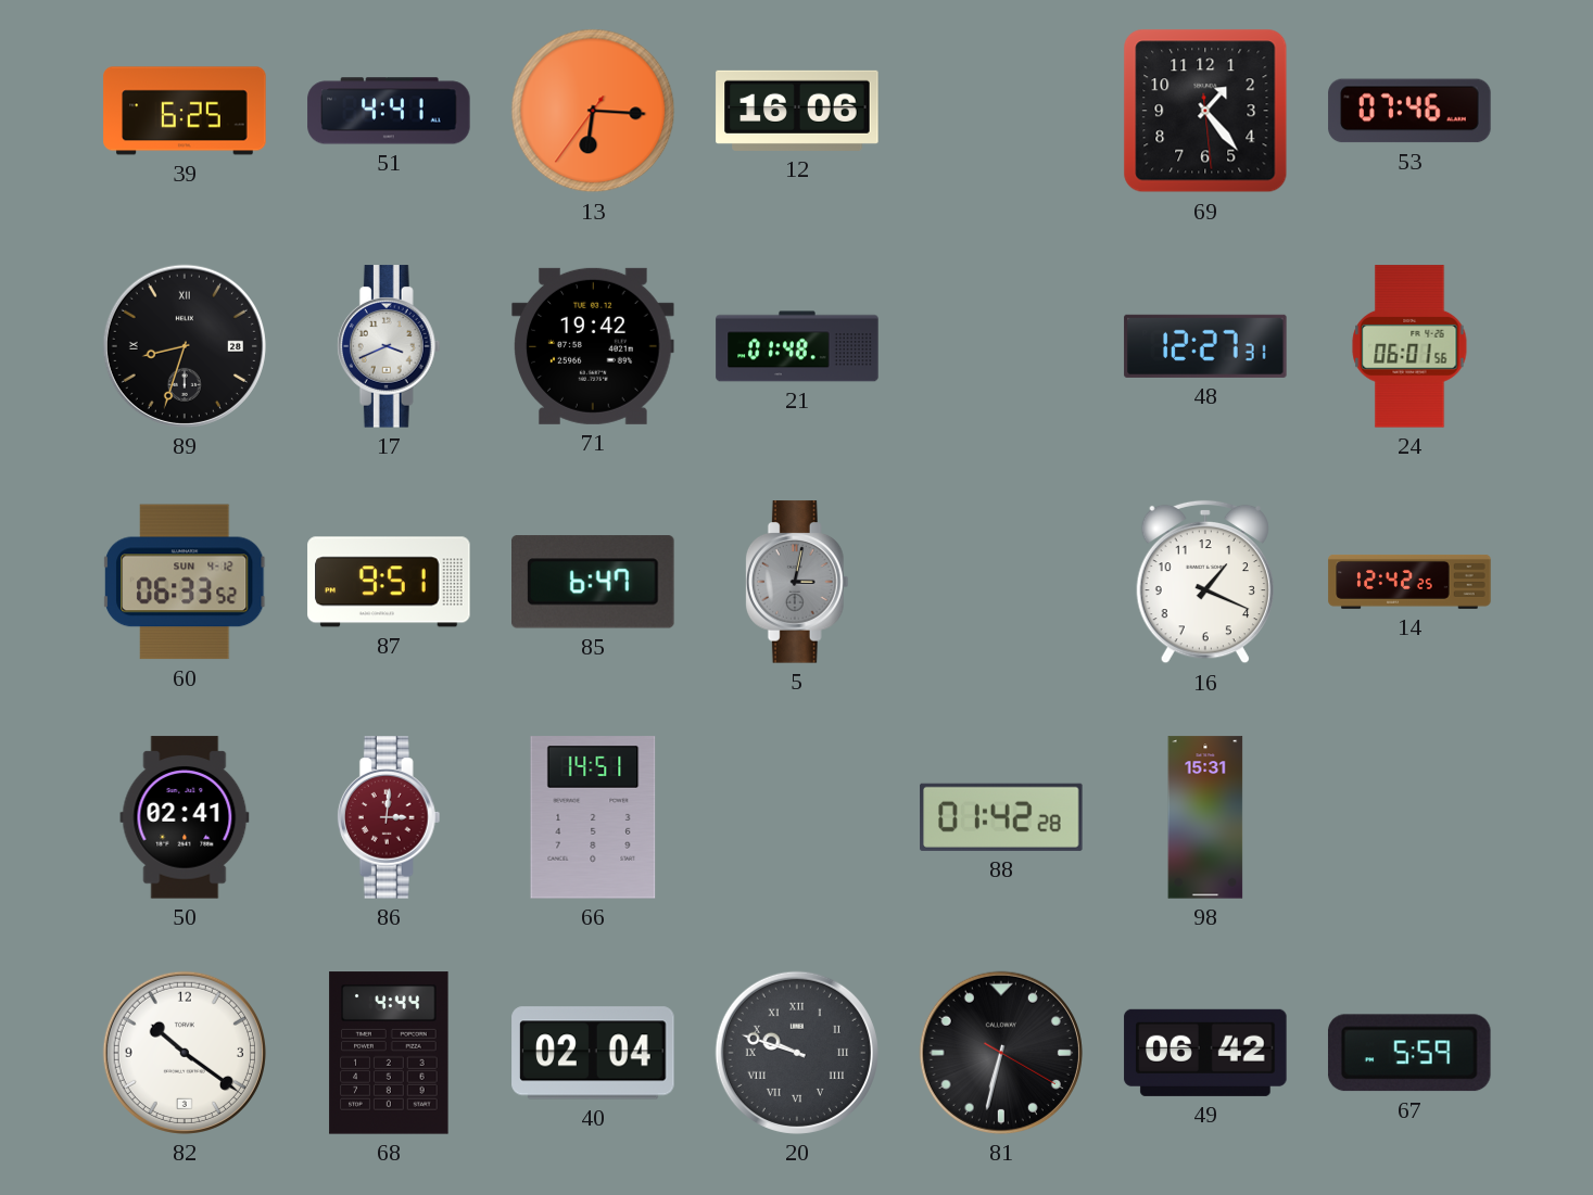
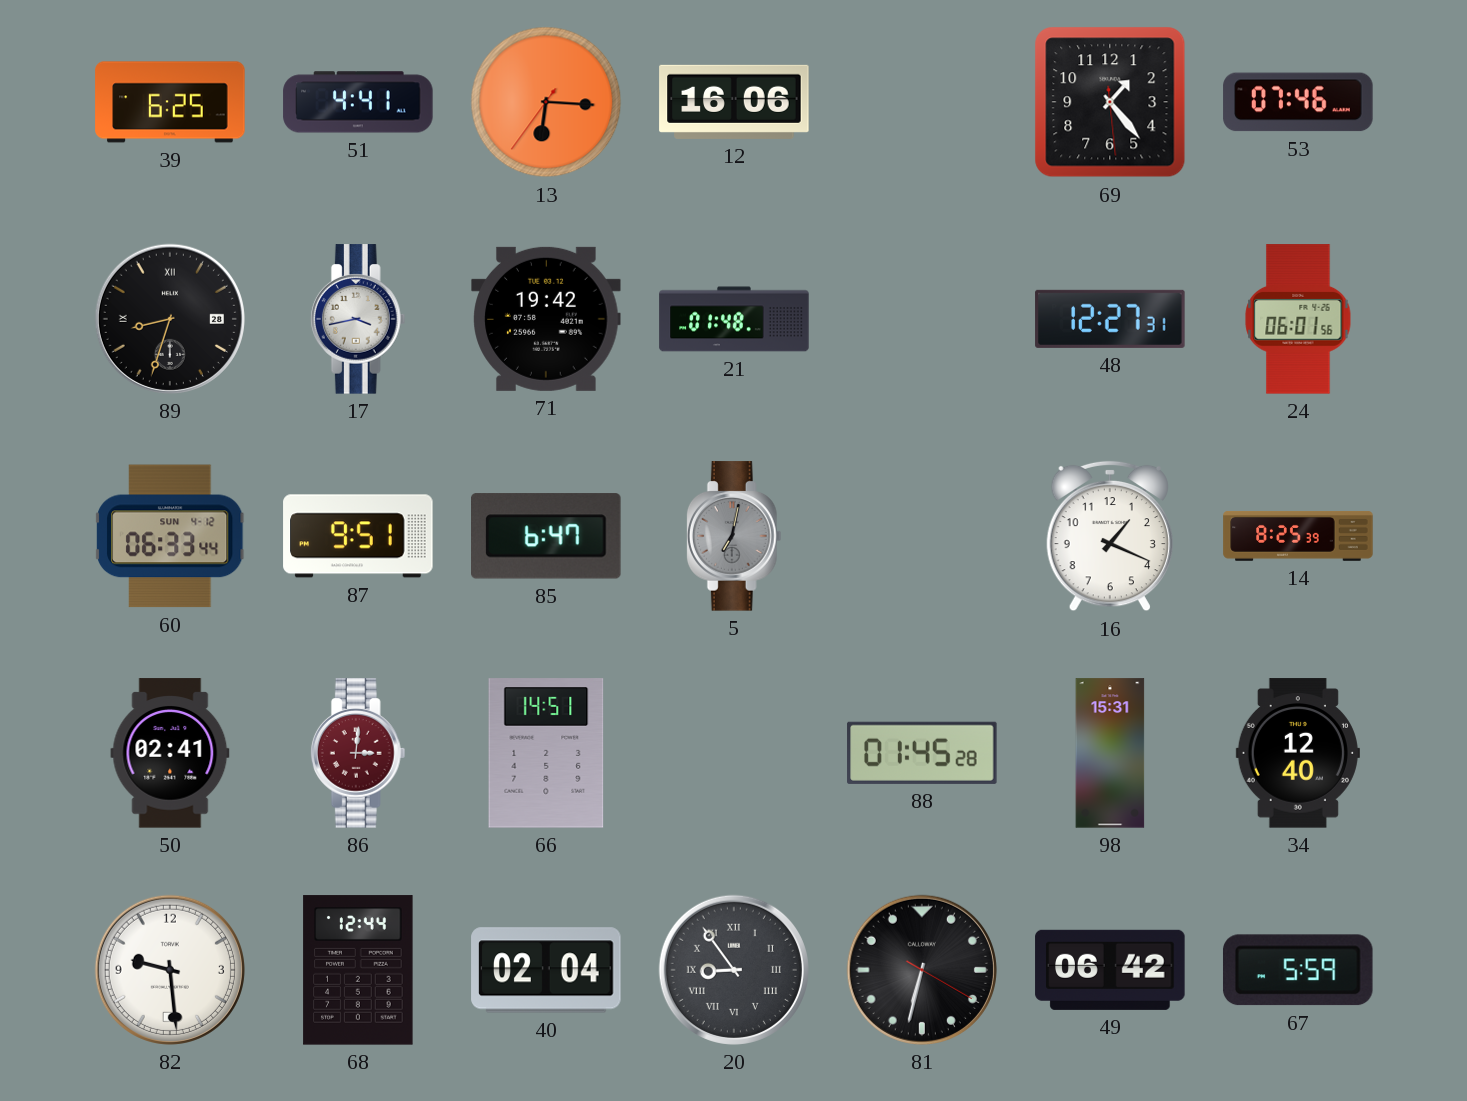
17: 3:41 -> 3:43
60: 06:33:52 -> 06:33:44
5: 3:02 -> 7:02
14: 12:42 -> 8:25
88: 01:42 -> 01:45
34: none -> 12:40
82: 10:21 -> 9:29
68: 4:44 -> 12:44
20: 9:48 -> 8:54
